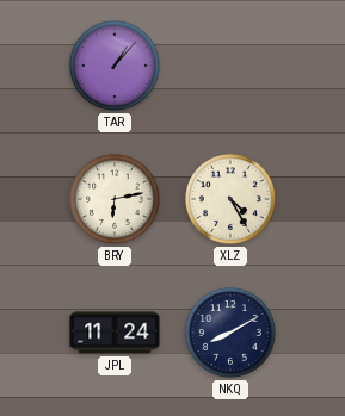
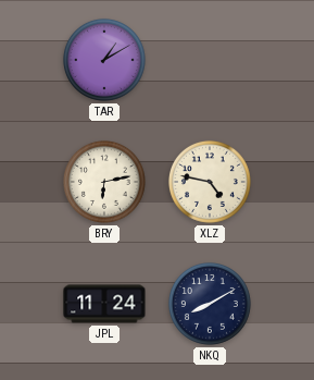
TAR: 1:07 -> 1:10
XLZ: 4:25 -> 4:47
